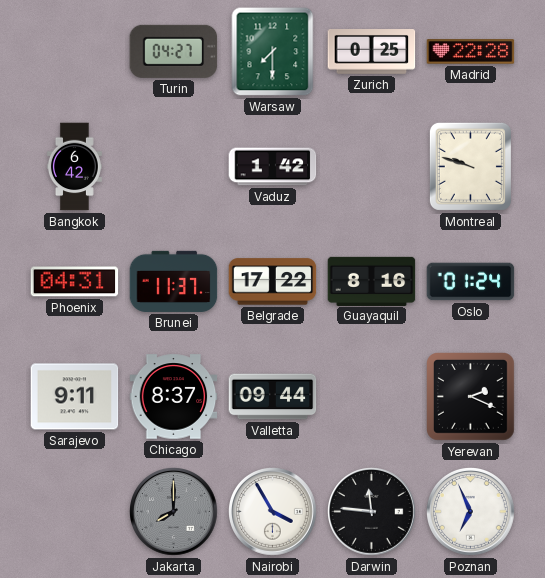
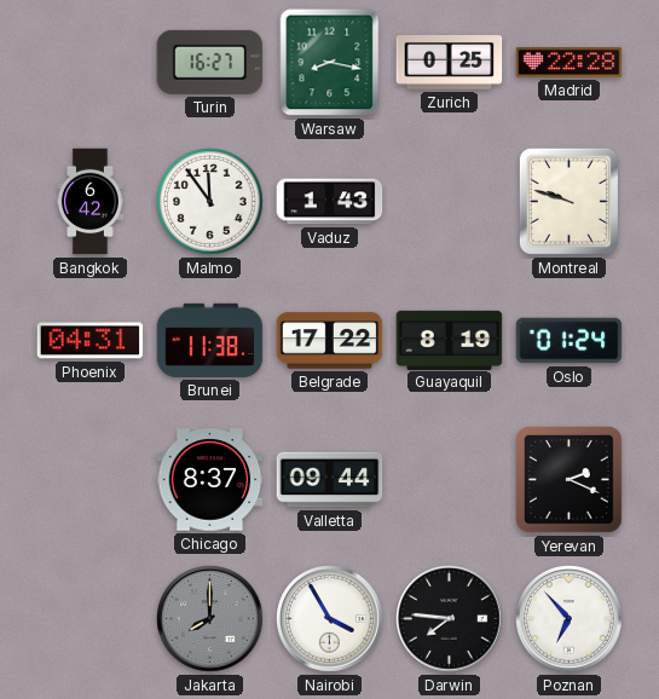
Turin: 04:27 -> 16:27
Warsaw: 7:30 -> 8:17
Malmo: none -> 11:54
Vaduz: 1:42 -> 1:43
Brunei: 11:37 -> 11:38
Guayaquil: 8:16 -> 8:19
Sarajevo: 9:11 -> none
Darwin: 11:46 -> 7:46
Poznan: 6:56 -> 6:53
